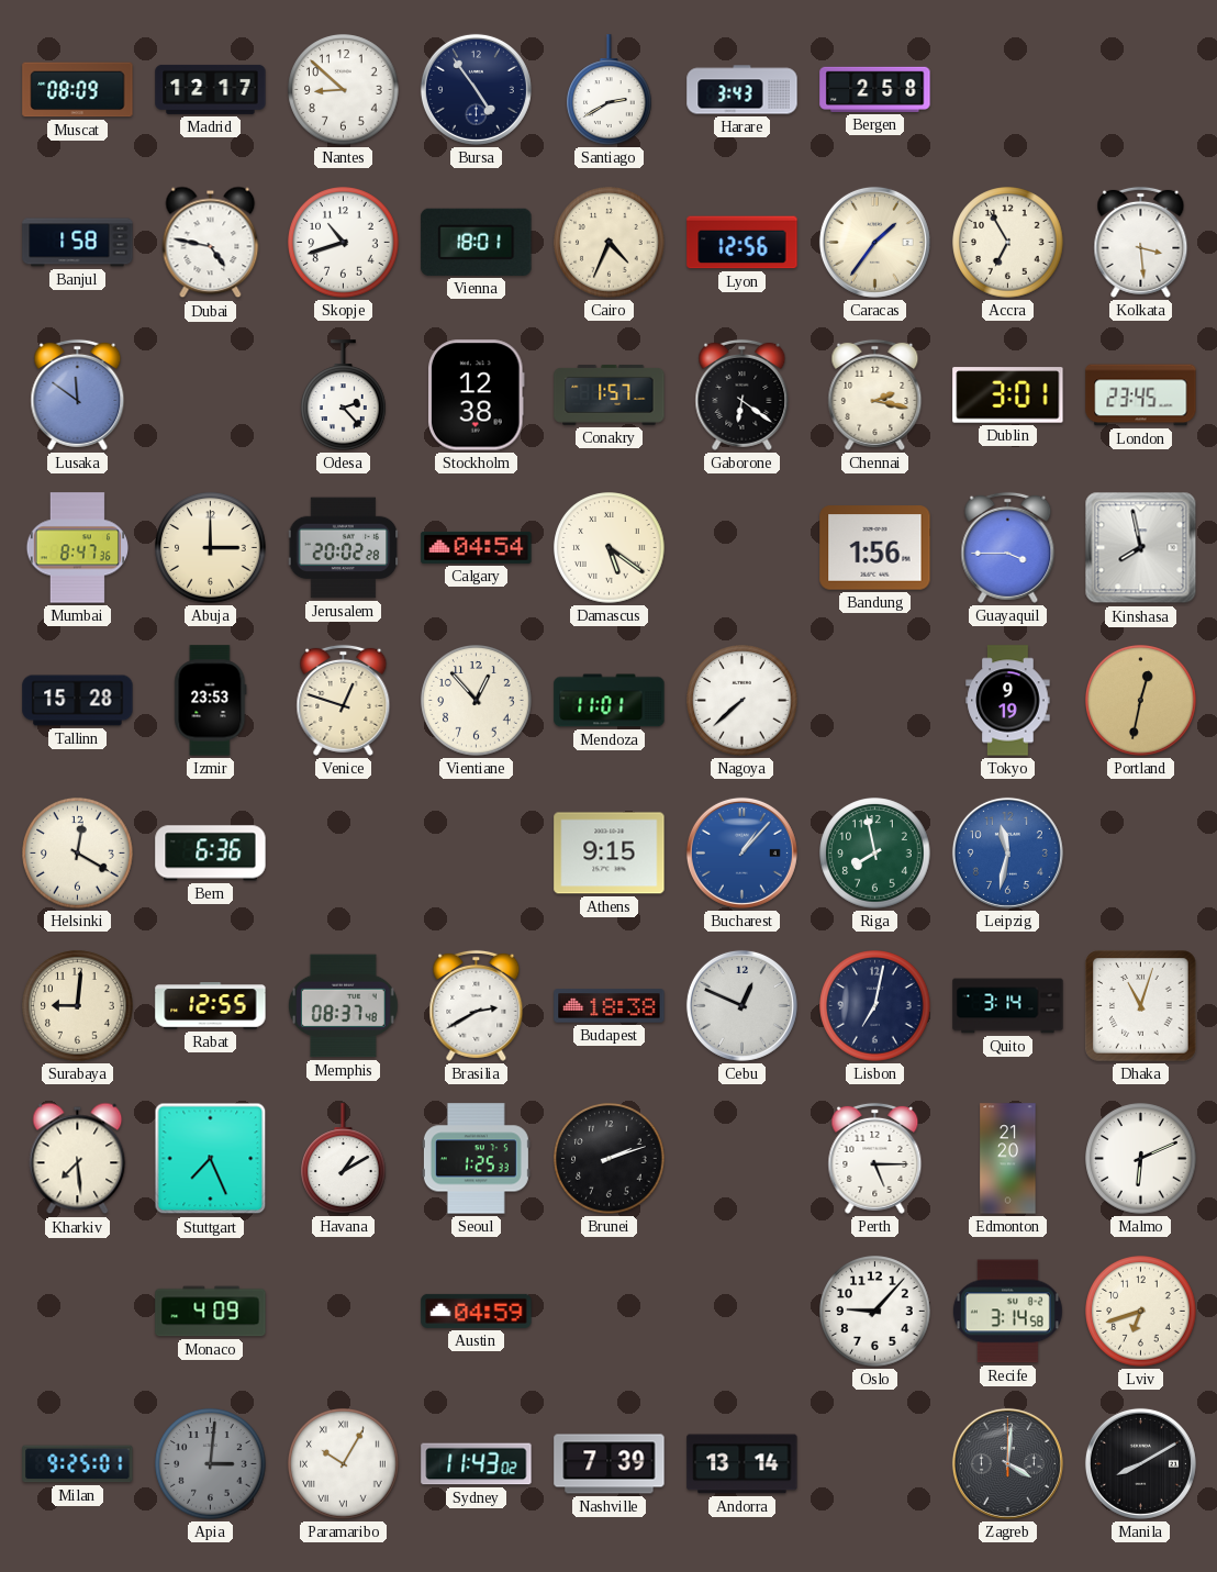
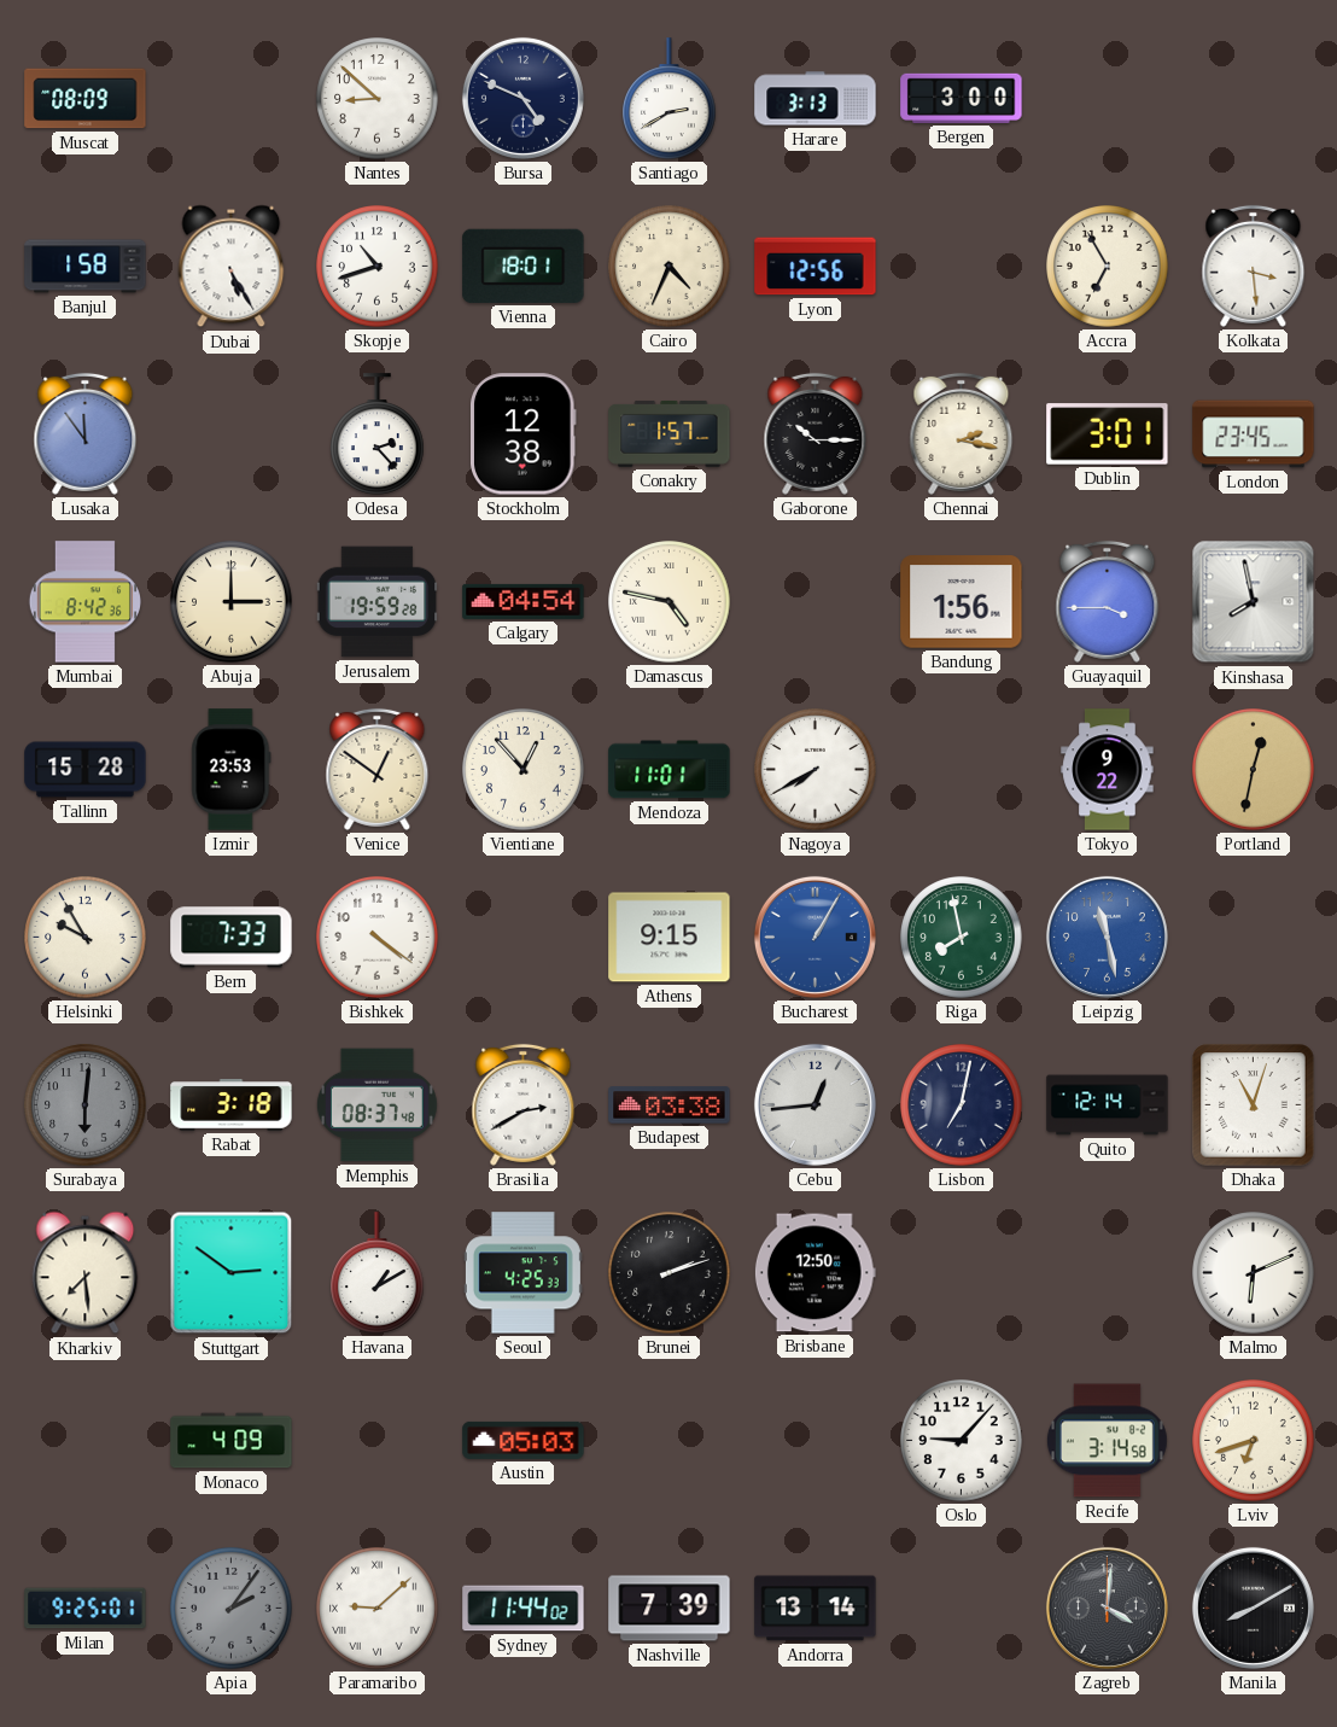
Madrid: 12:17 -> none
Bursa: 4:54 -> 4:49
Harare: 3:43 -> 3:13
Bergen: 2:58 -> 3:00
Dubai: 4:47 -> 5:25
Caracas: 1:36 -> none
Lusaka: 11:51 -> 11:54
Gaborone: 6:21 -> 10:15
Mumbai: 8:47 -> 8:42
Jerusalem: 20:02 -> 19:59
Damascus: 5:21 -> 4:47
Venice: 12:48 -> 12:51
Nagoya: 7:38 -> 7:40
Tokyo: 9:19 -> 9:22
Helsinki: 12:20 -> 9:55
Bern: 6:36 -> 7:33
Bishkek: none -> 4:21
Bucharest: 1:07 -> 1:05
Leipzig: 11:32 -> 11:28
Surabaya: 9:01 -> 6:01
Surabaya dial: cream -> grey
Rabat: 12:55 -> 3:18
Budapest: 18:38 -> 03:38
Cebu: 12:49 -> 12:44
Quito: 3:14 -> 12:14
Stuttgart: 7:26 -> 2:51
Seoul: 1:25 -> 4:25
Brisbane: none -> 12:50
Perth: 5:15 -> none
Edmonton: 21:20 -> none
Austin: 04:59 -> 05:03
Apia: 3:01 -> 2:06
Paramaribo: 10:05 -> 9:08
Sydney: 11:43 -> 11:44
